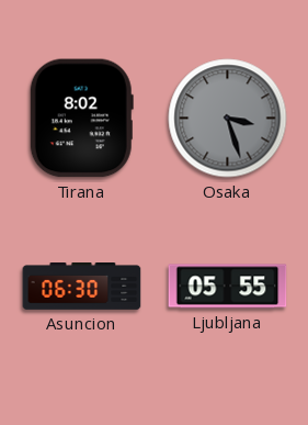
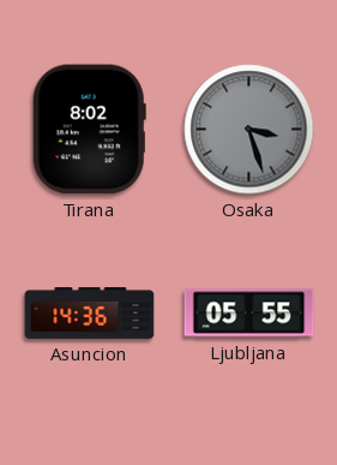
Asuncion: 06:30 -> 14:36
